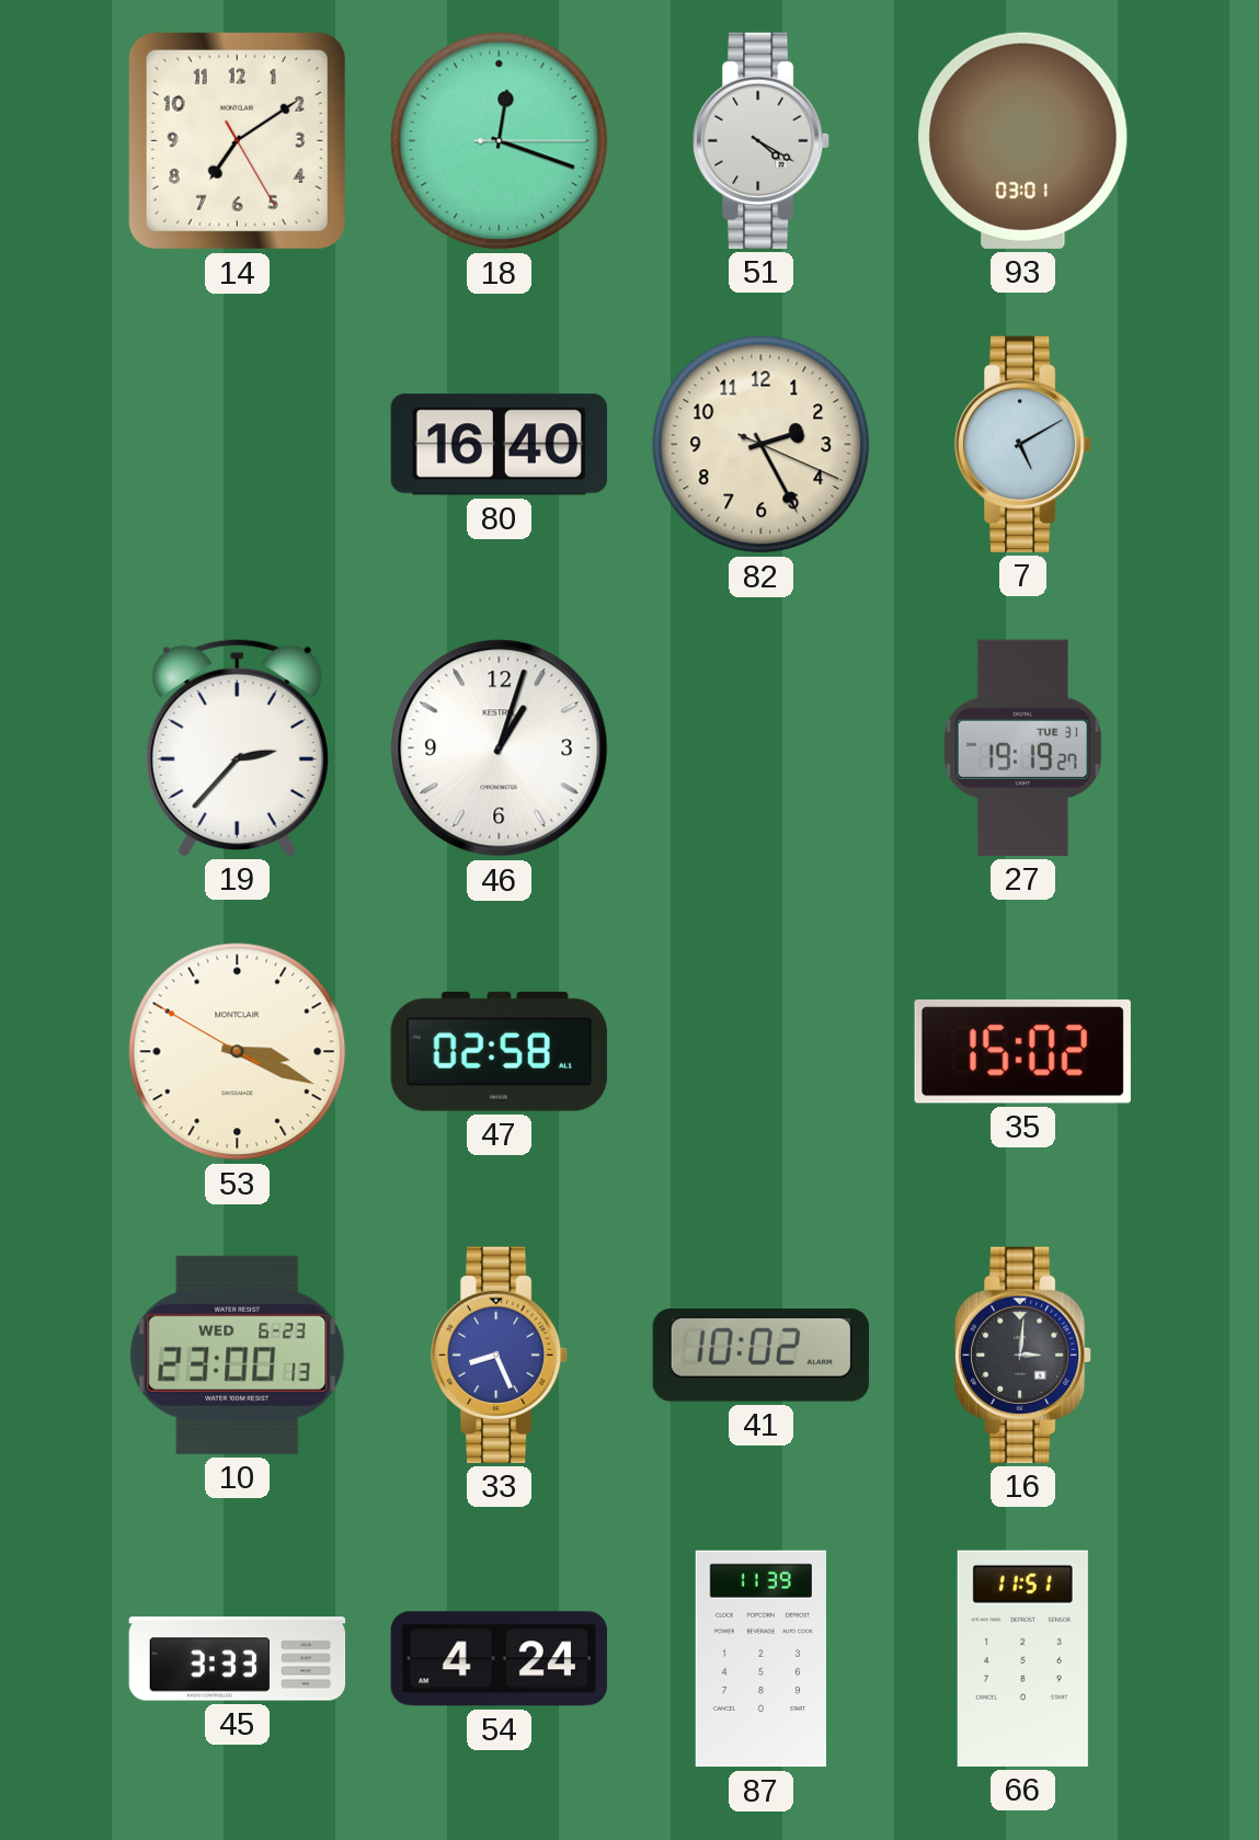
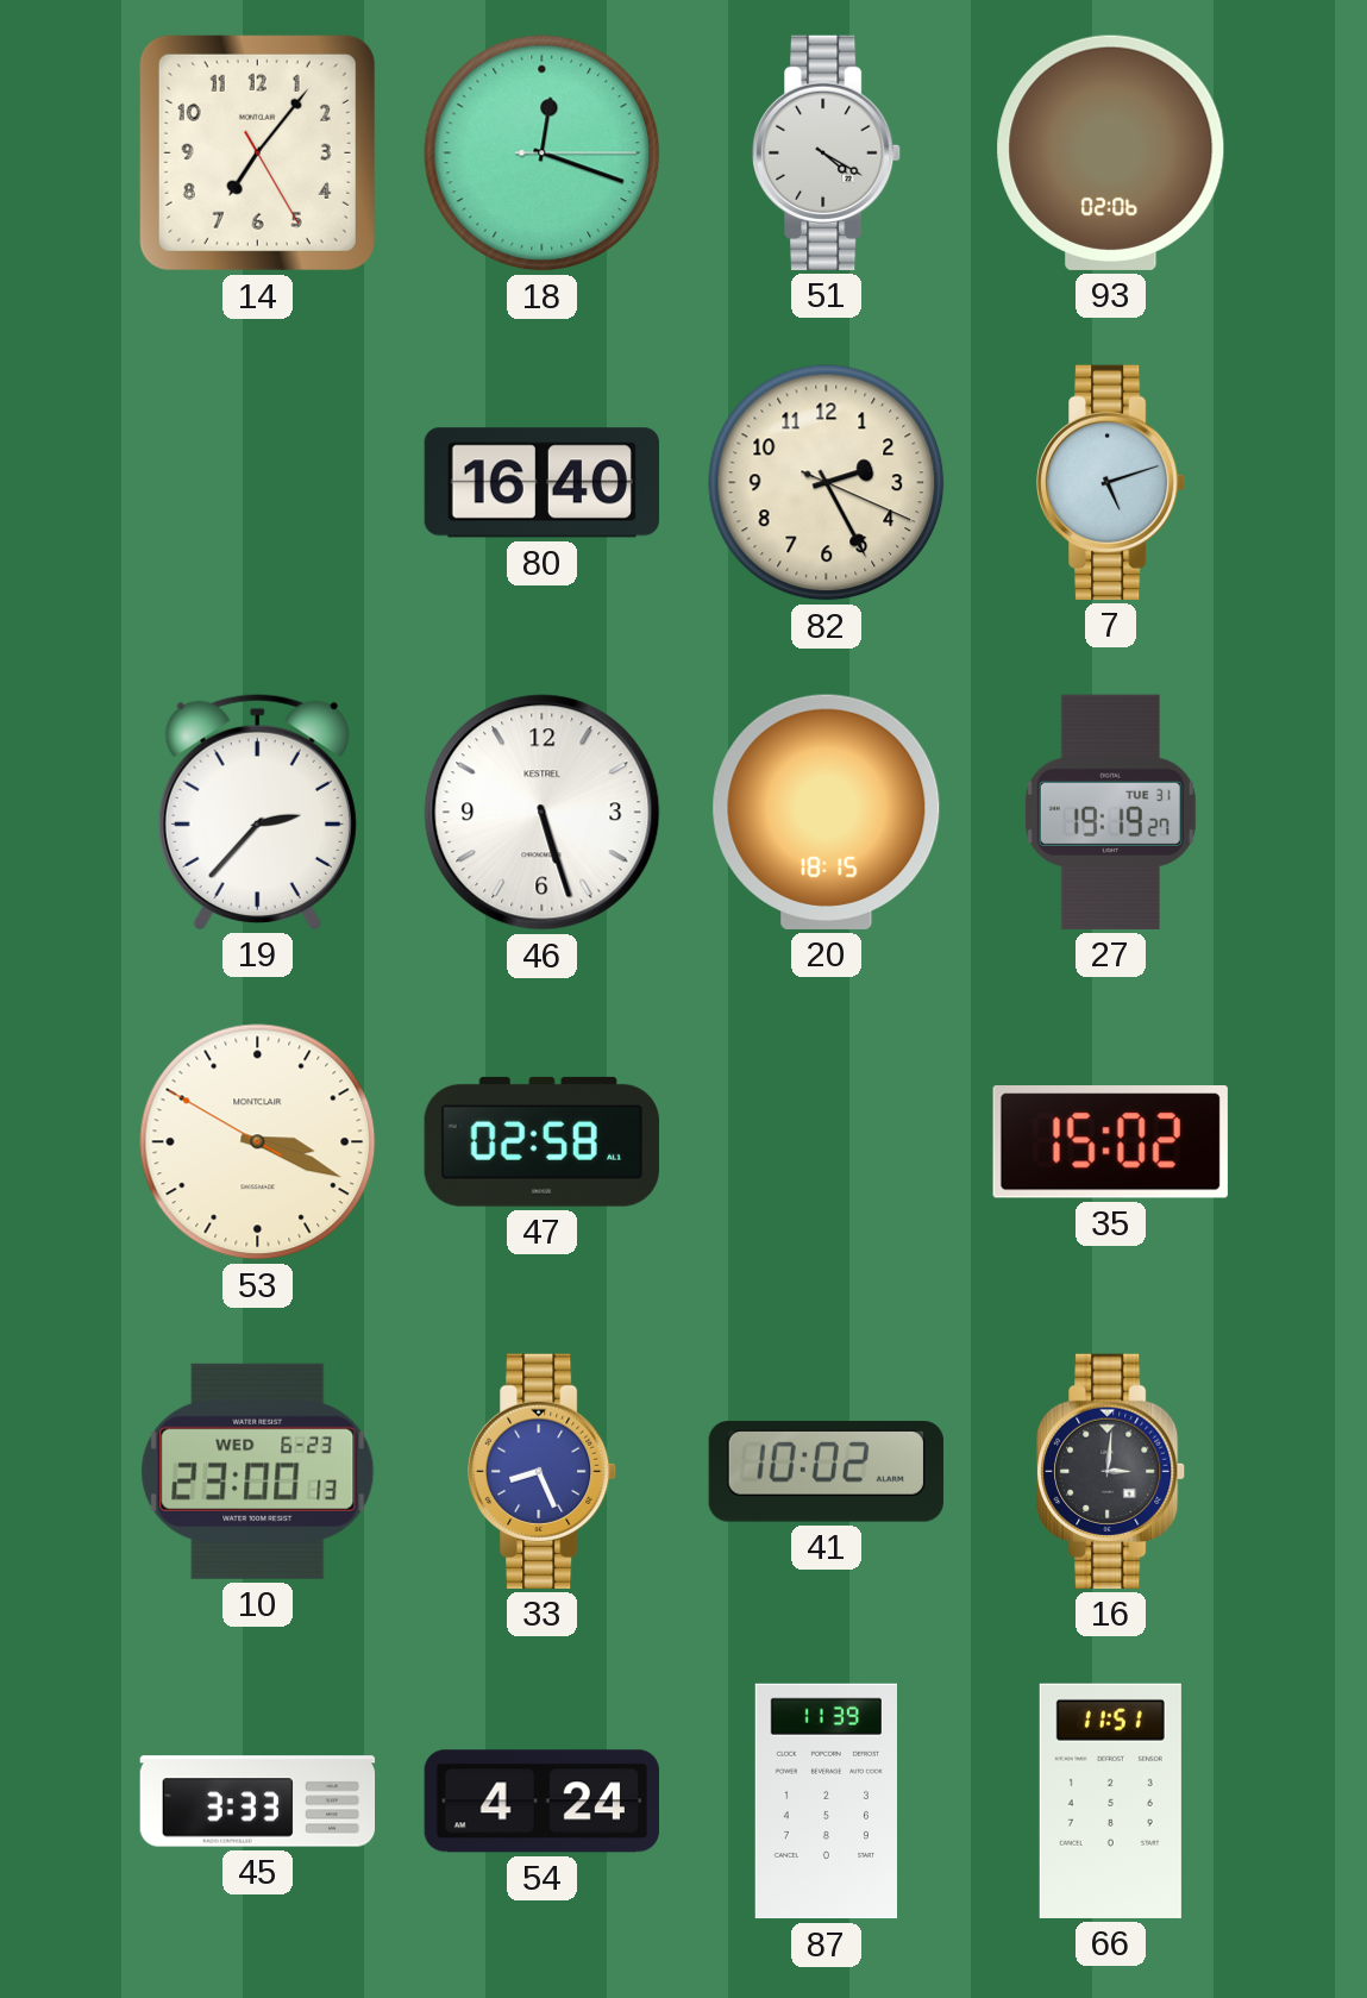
14: 7:09 -> 7:06
93: 03:01 -> 02:06
7: 5:10 -> 5:12
46: 1:03 -> 5:27
20: none -> 18:15
